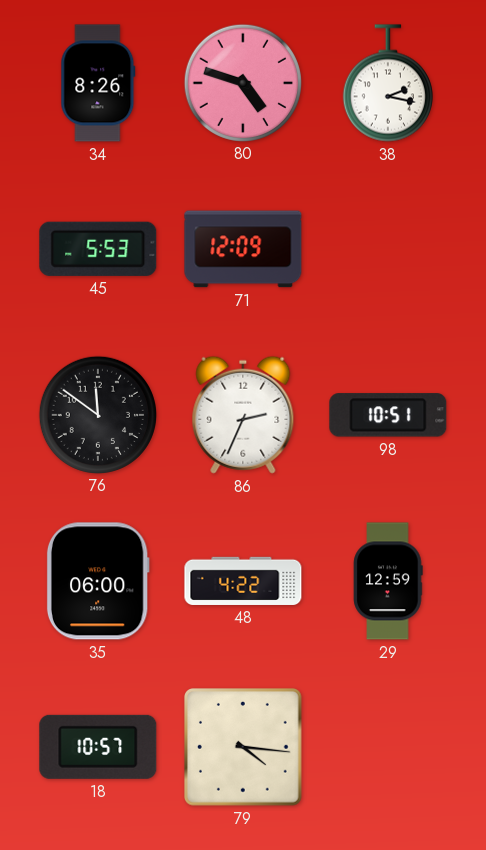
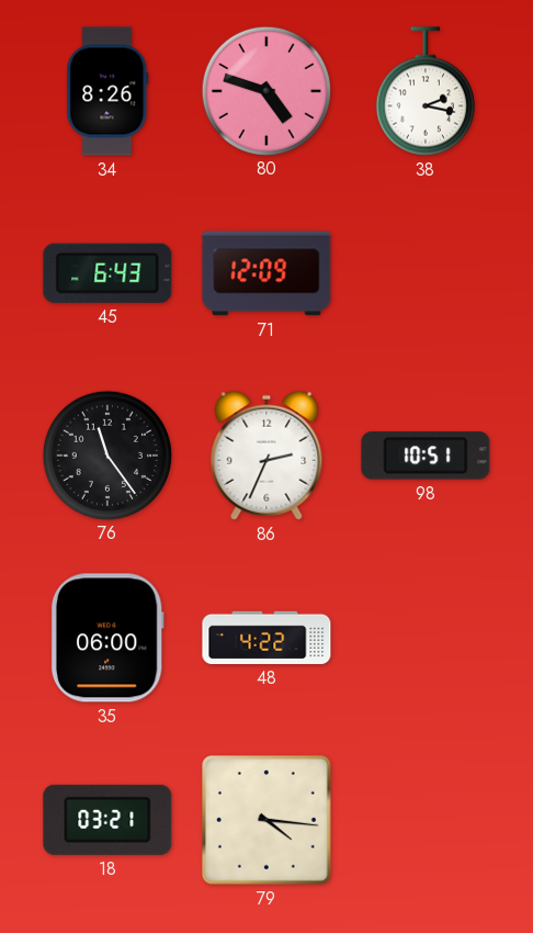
45: 5:53 -> 6:43
76: 11:51 -> 11:24
29: 12:59 -> none
18: 10:57 -> 03:21
